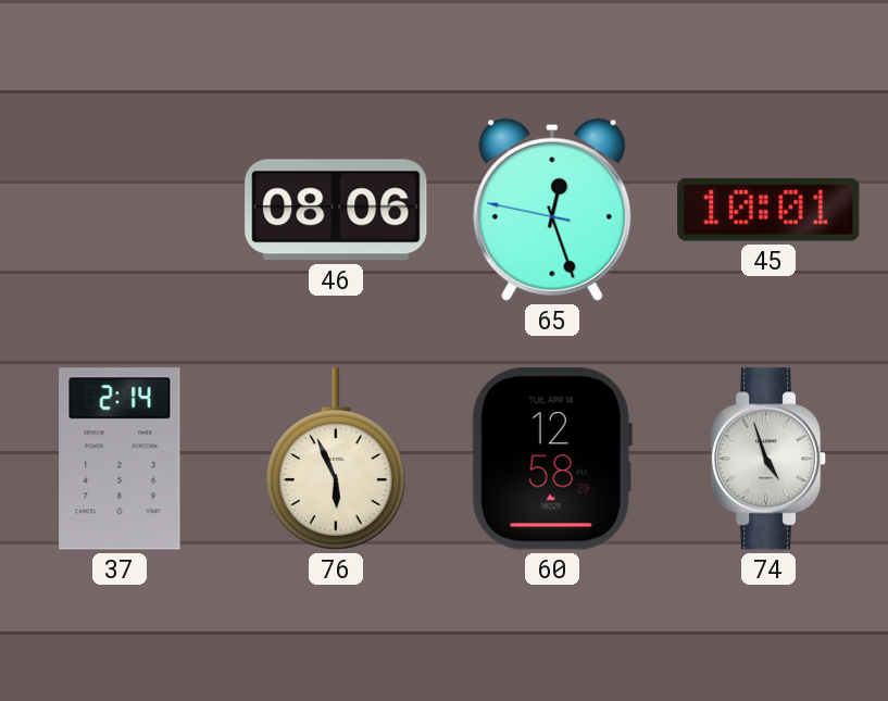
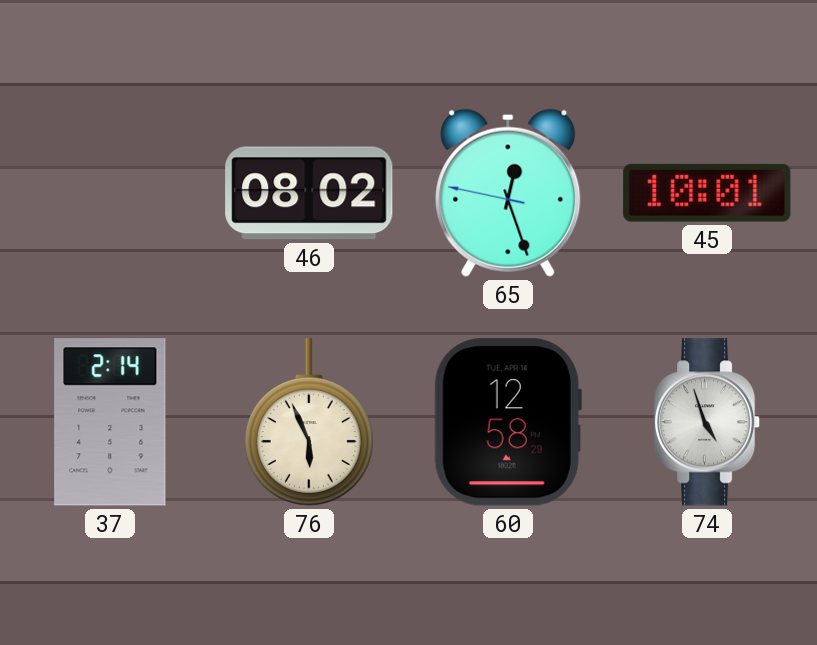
46: 08:06 -> 08:02
